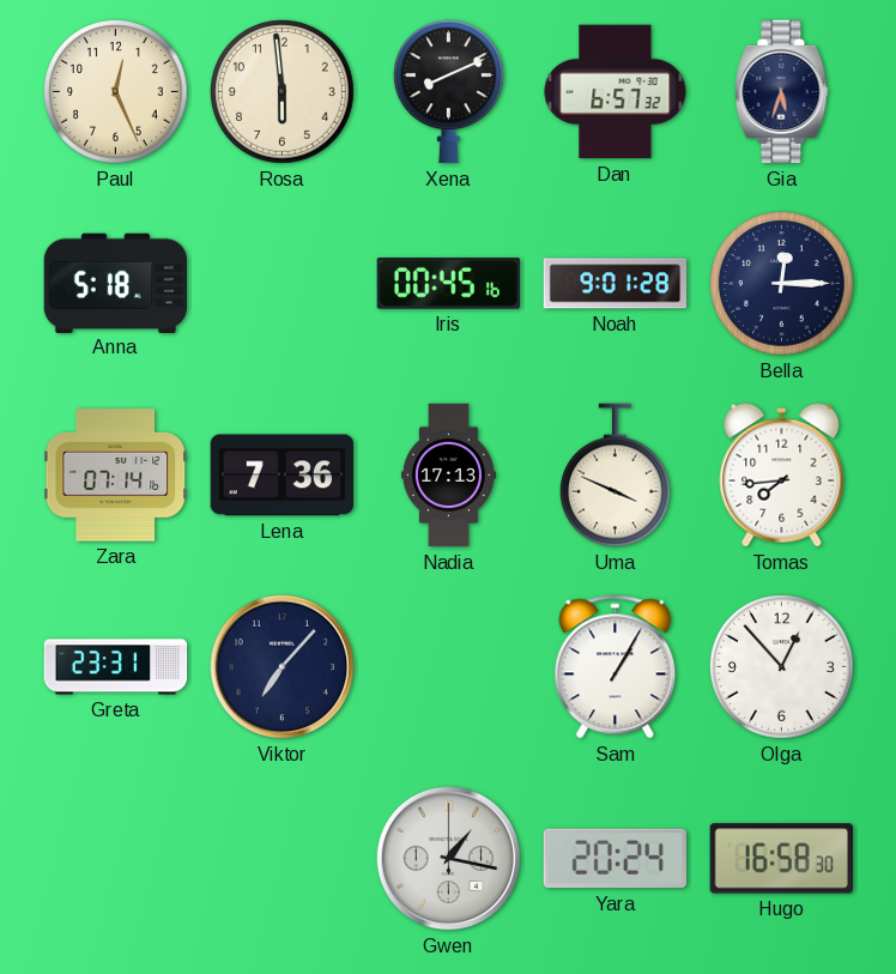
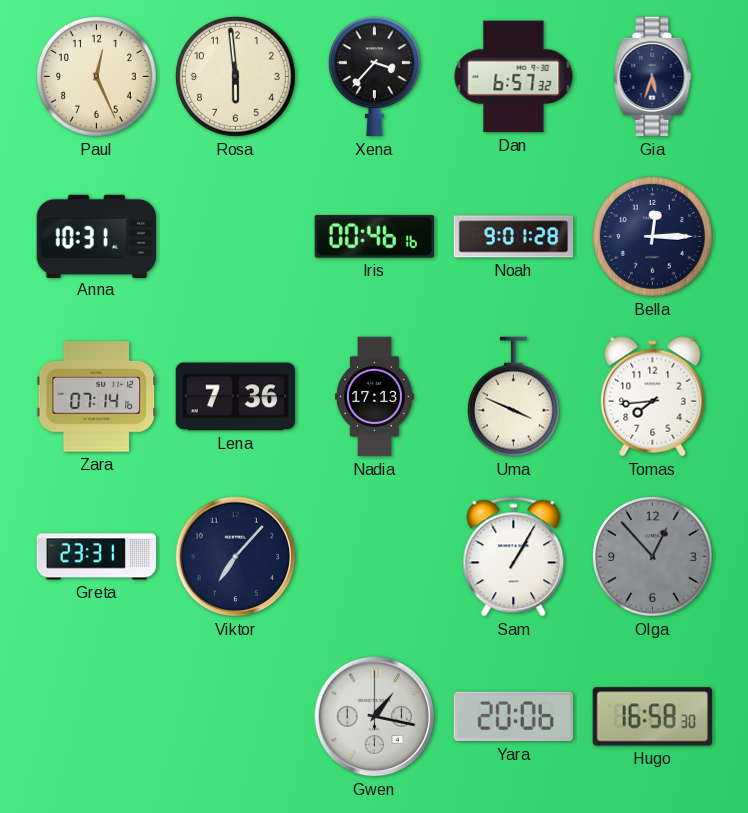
Xena: 8:11 -> 3:37
Anna: 5:18 -> 10:31
Iris: 00:45 -> 00:46
Olga dial: white -> grey
Yara: 20:24 -> 20:06
